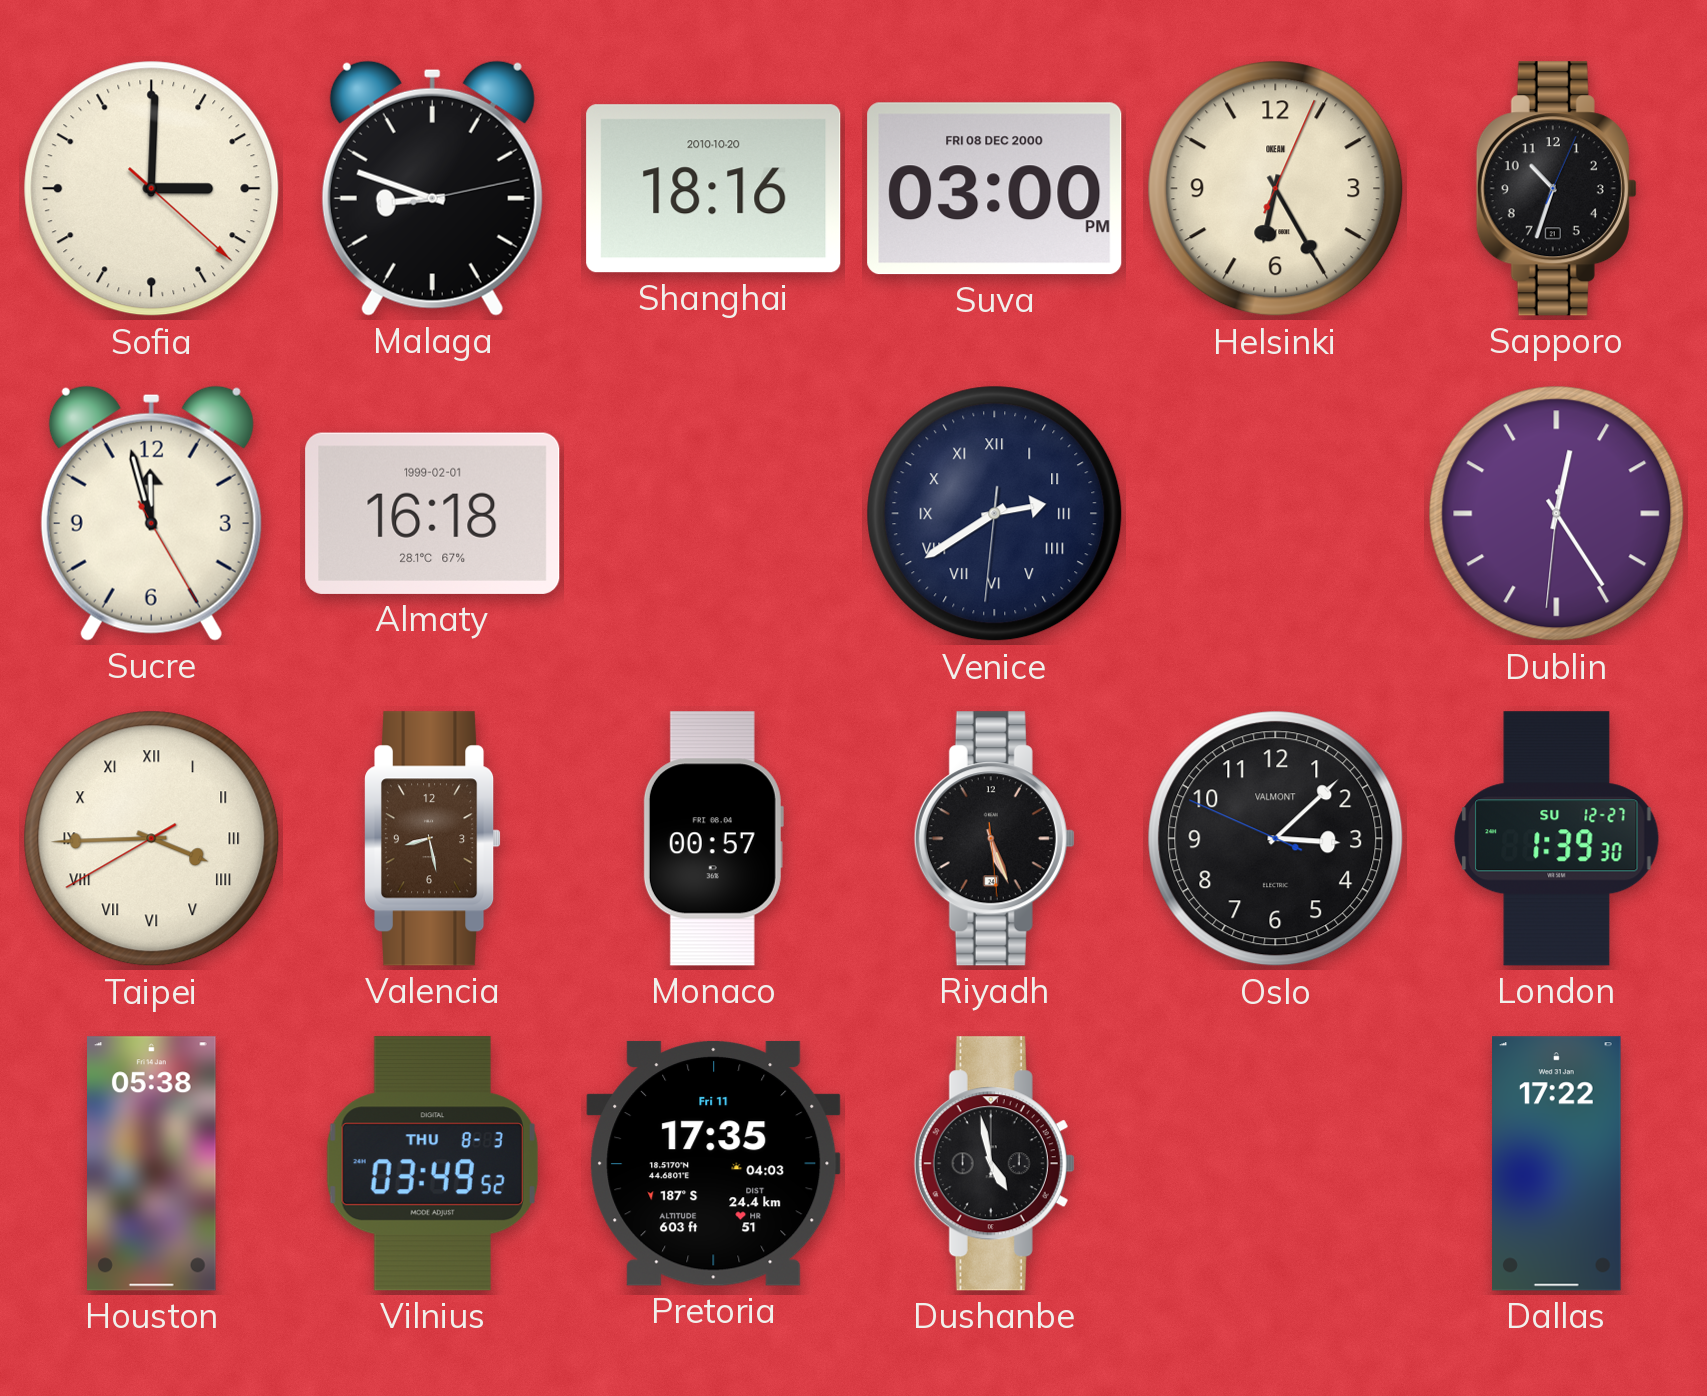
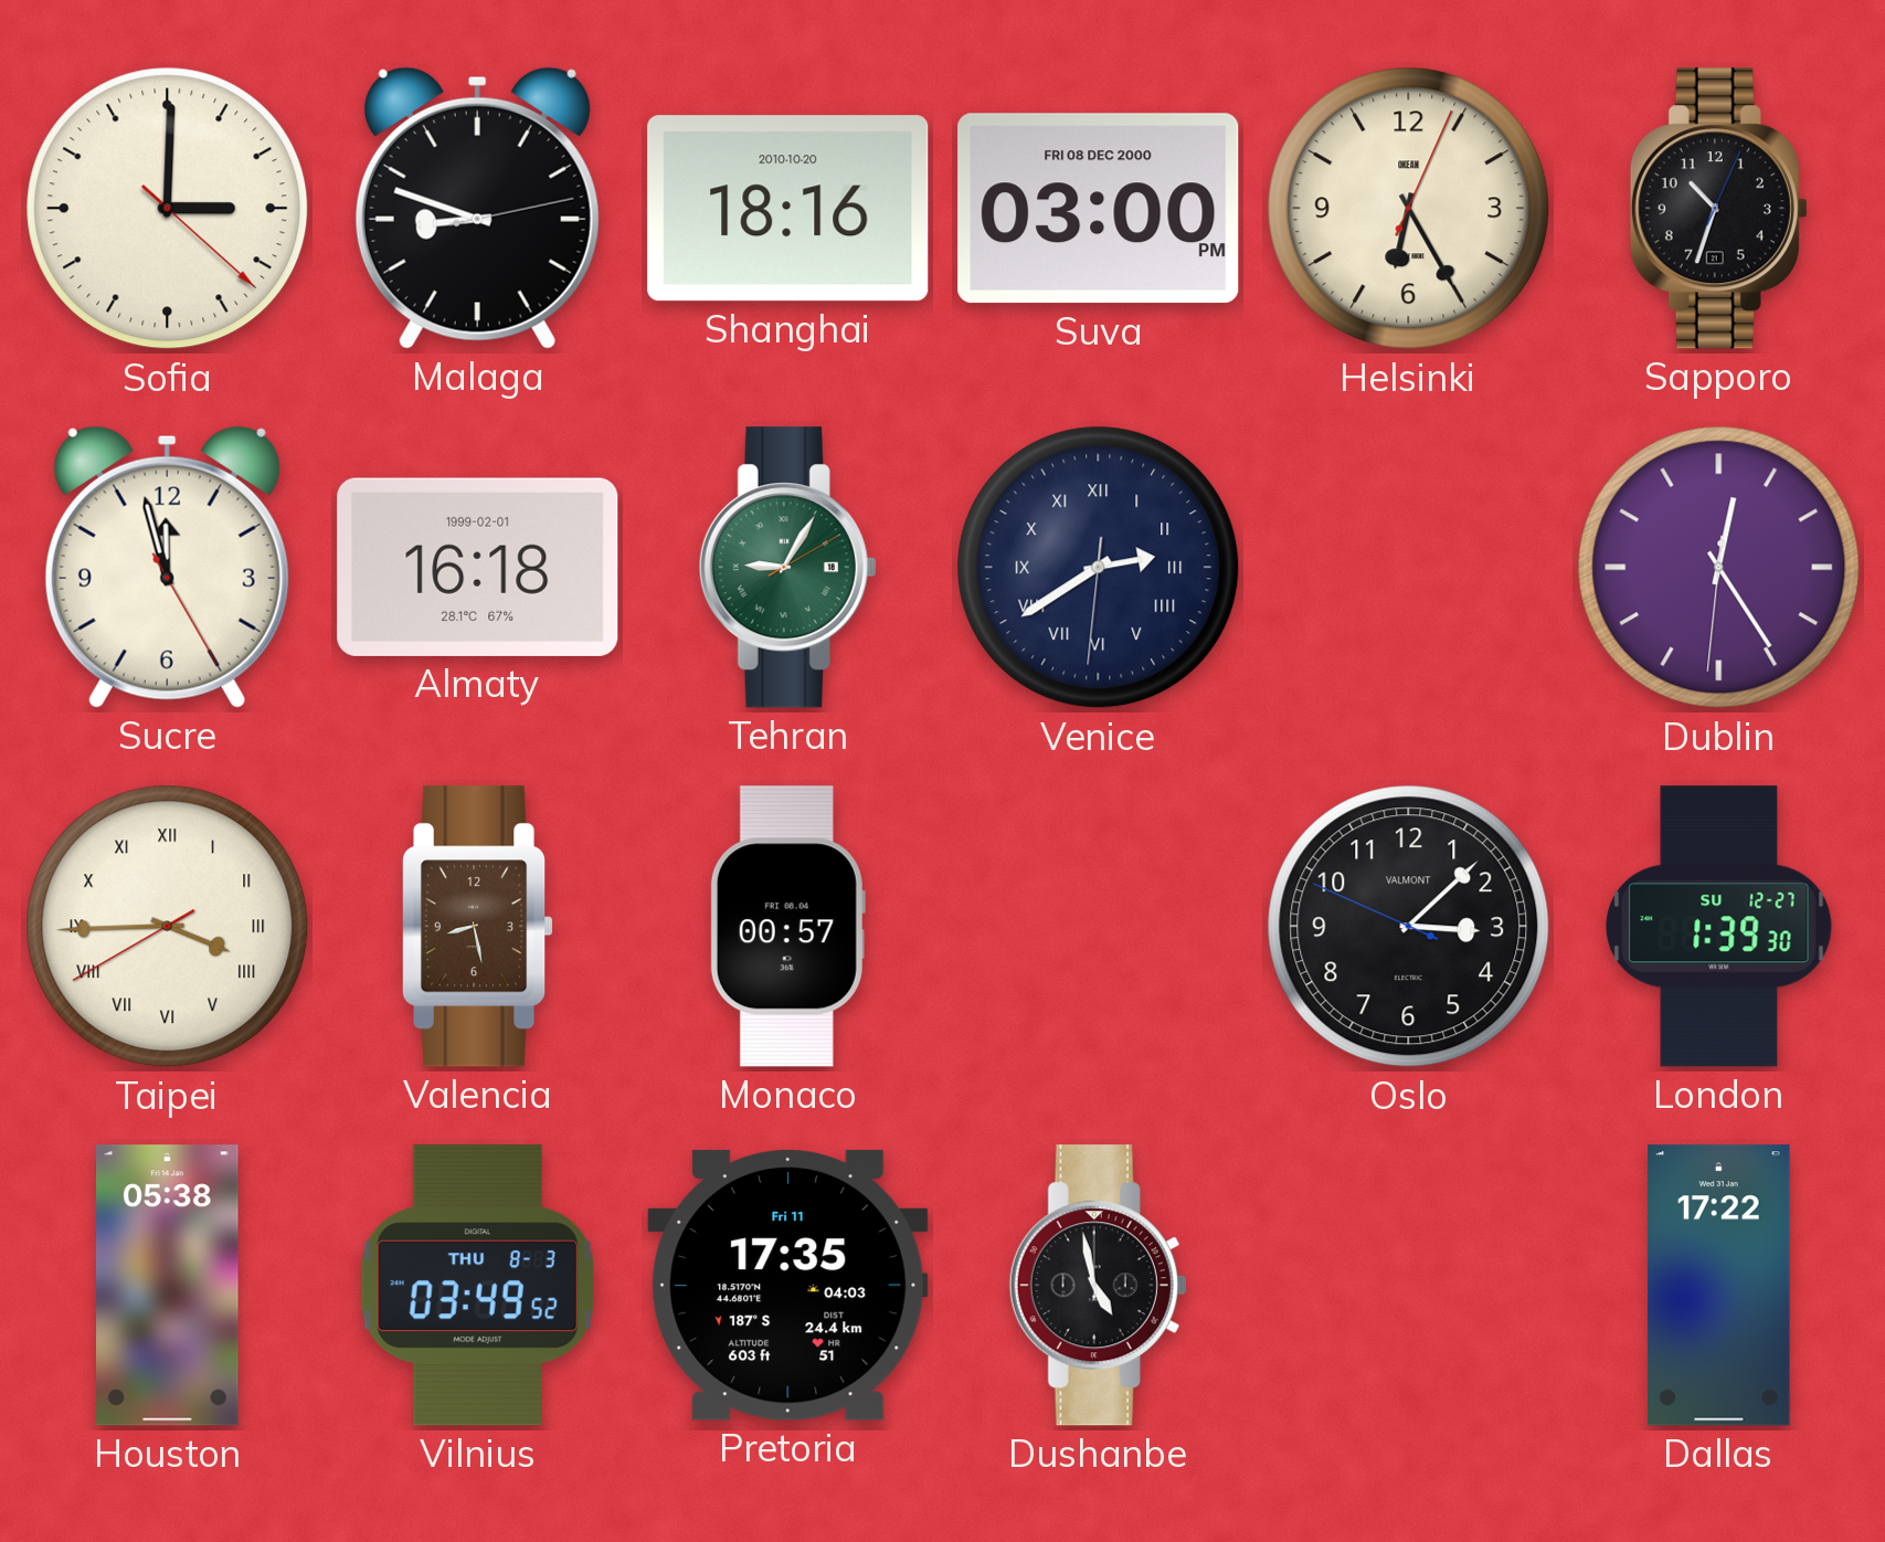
Tehran: none -> 9:05
Riyadh: 5:26 -> none
